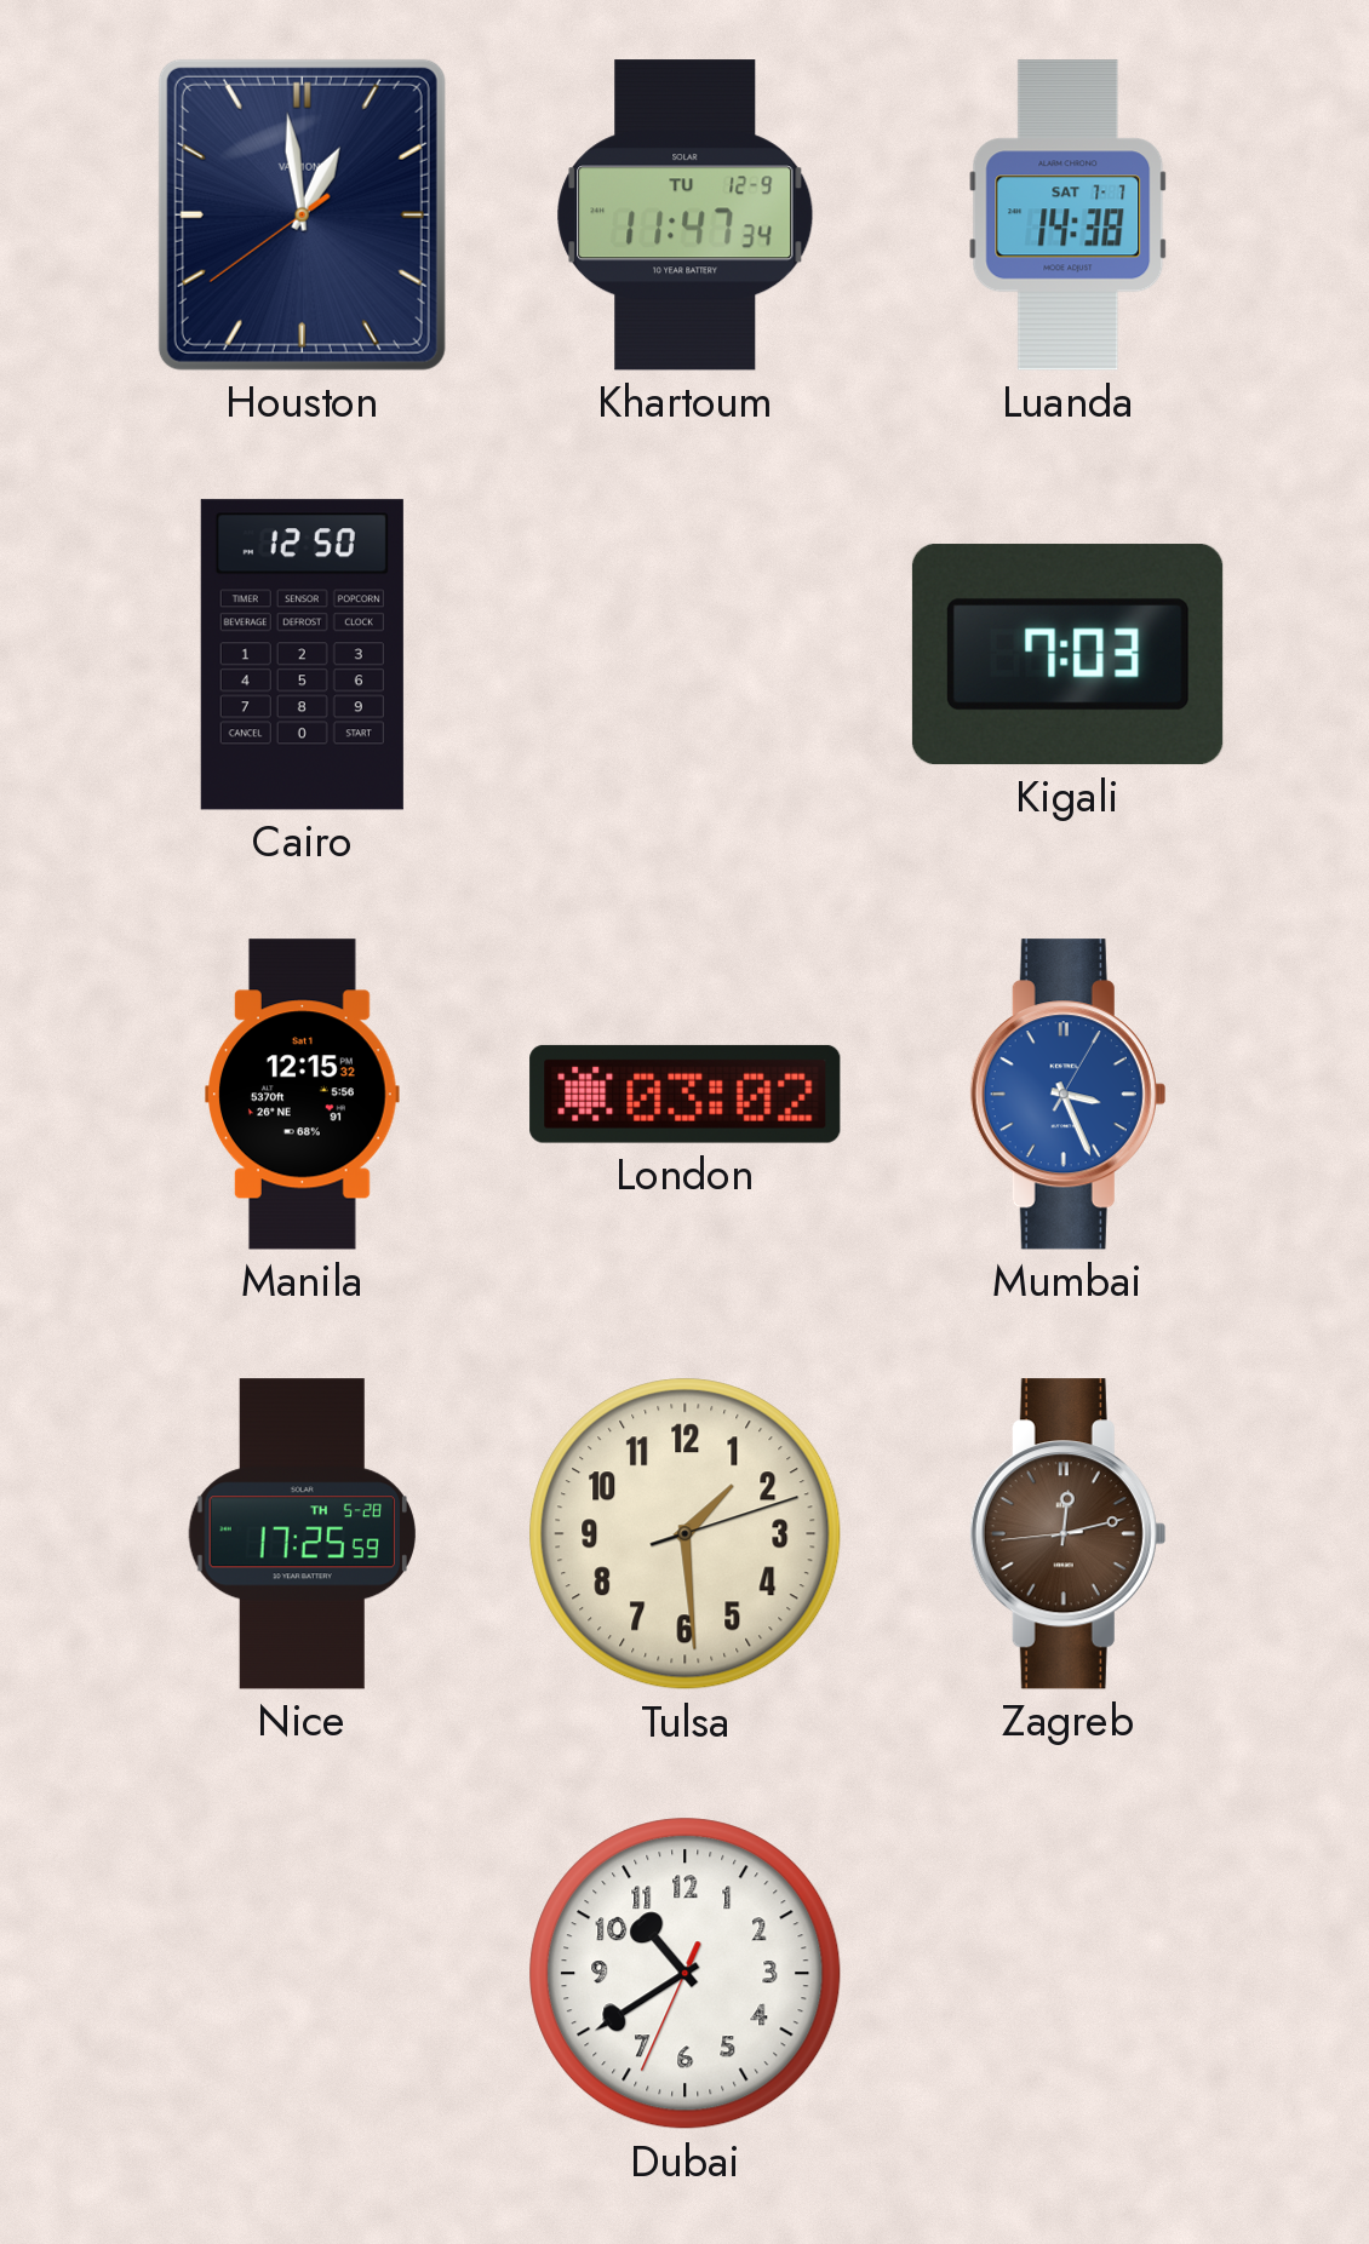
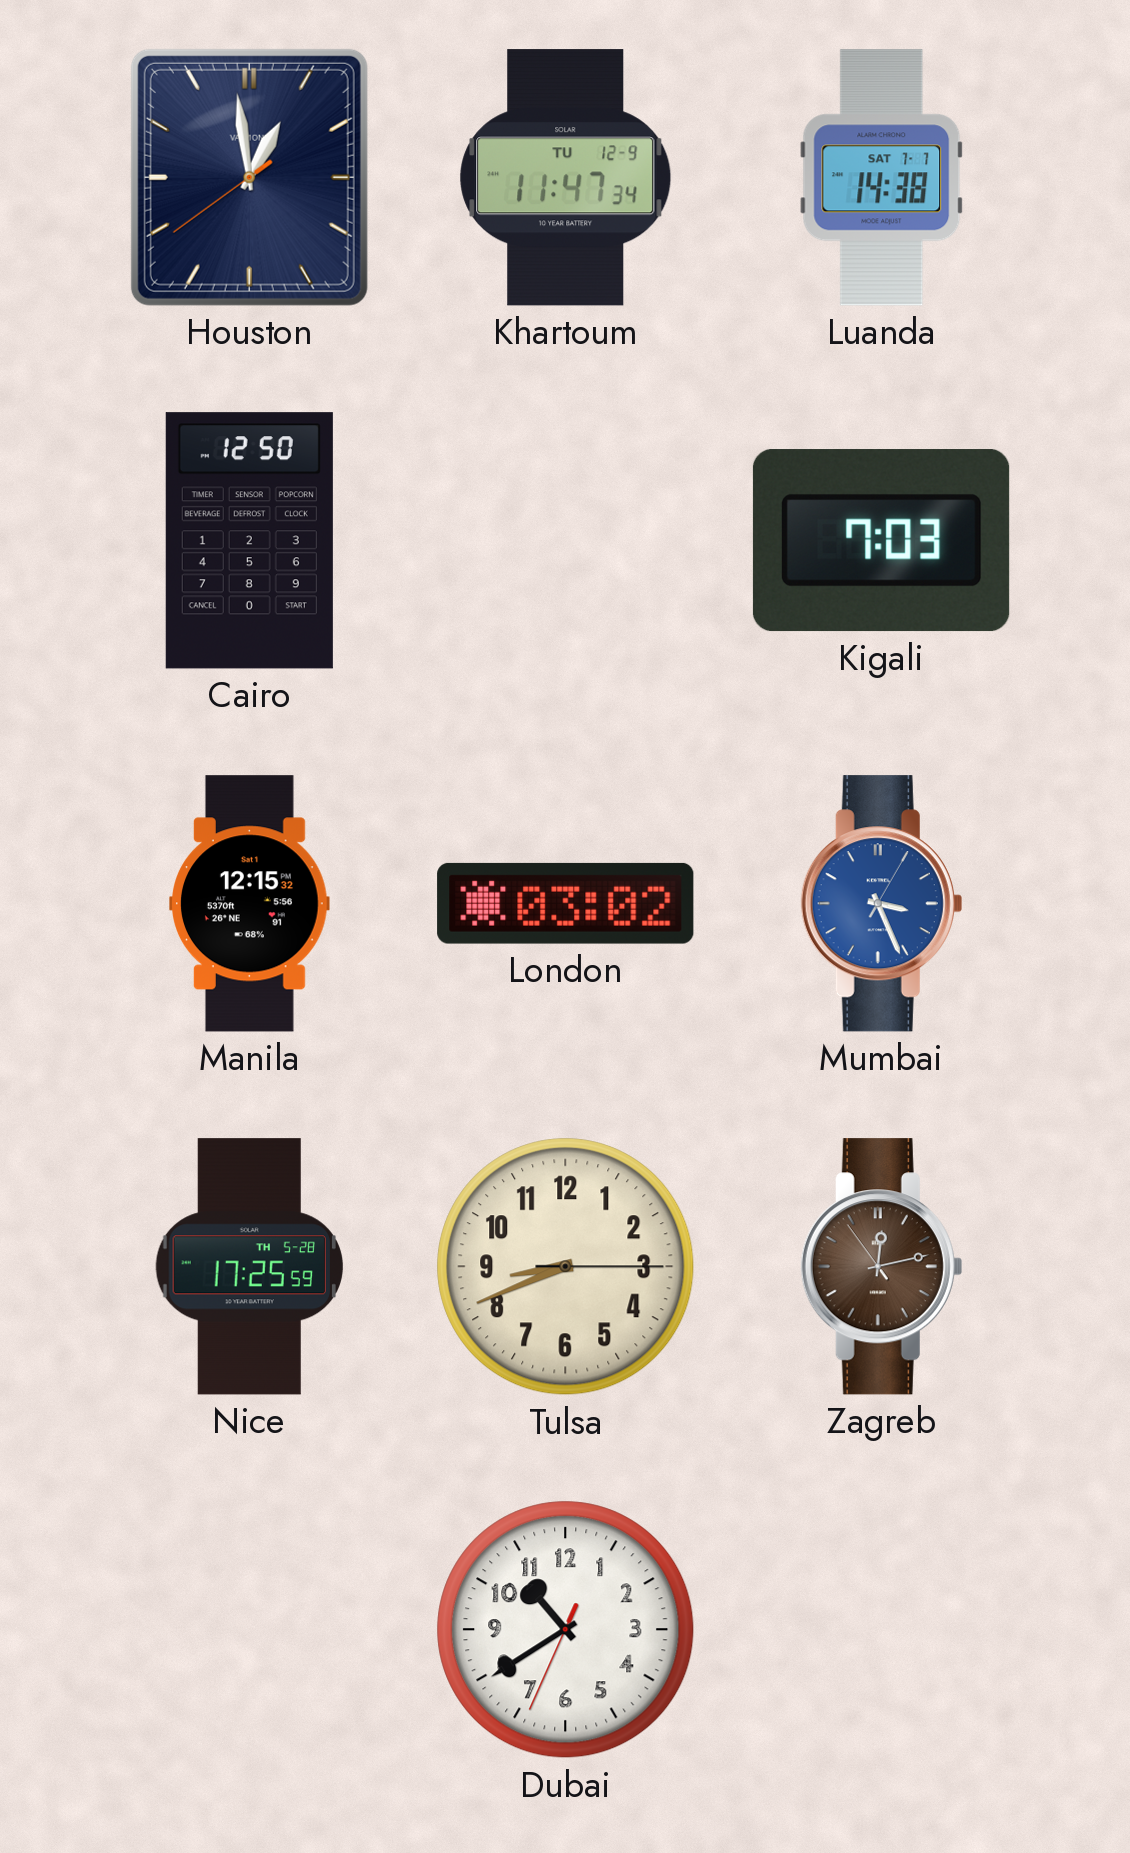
Tulsa: 1:29 -> 8:41
Zagreb: 12:12:44 -> 12:12:54
